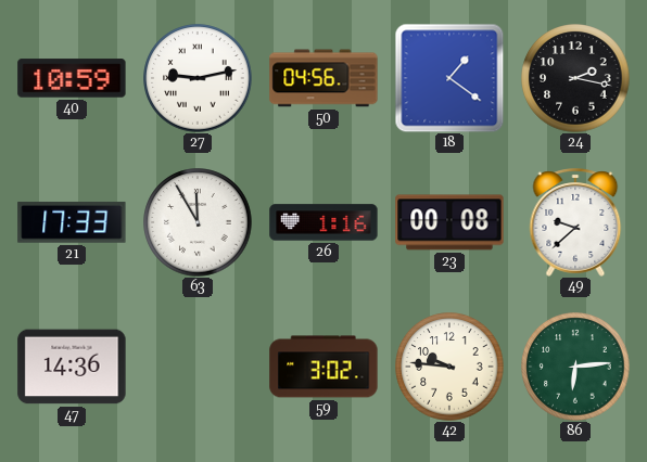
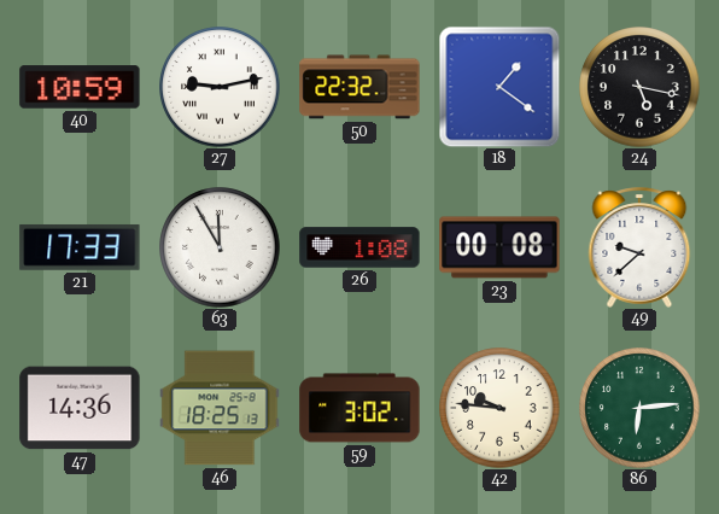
50: 04:56 -> 22:32
24: 2:17 -> 5:17
26: 1:16 -> 1:08
46: none -> 18:25
